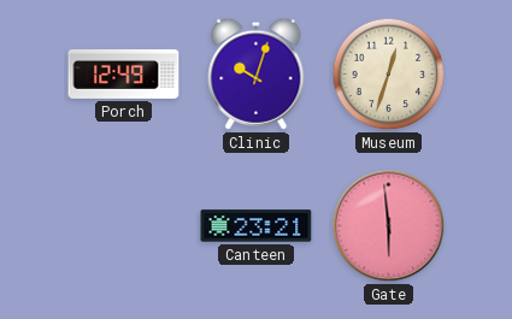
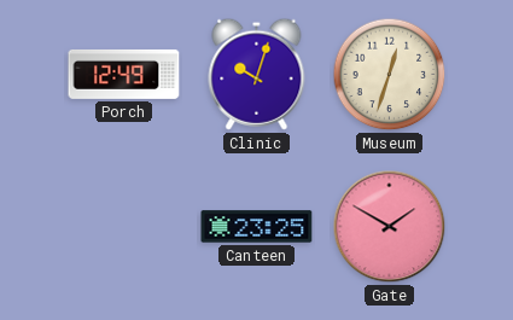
Canteen: 23:21 -> 23:25
Gate: 5:59 -> 1:50
